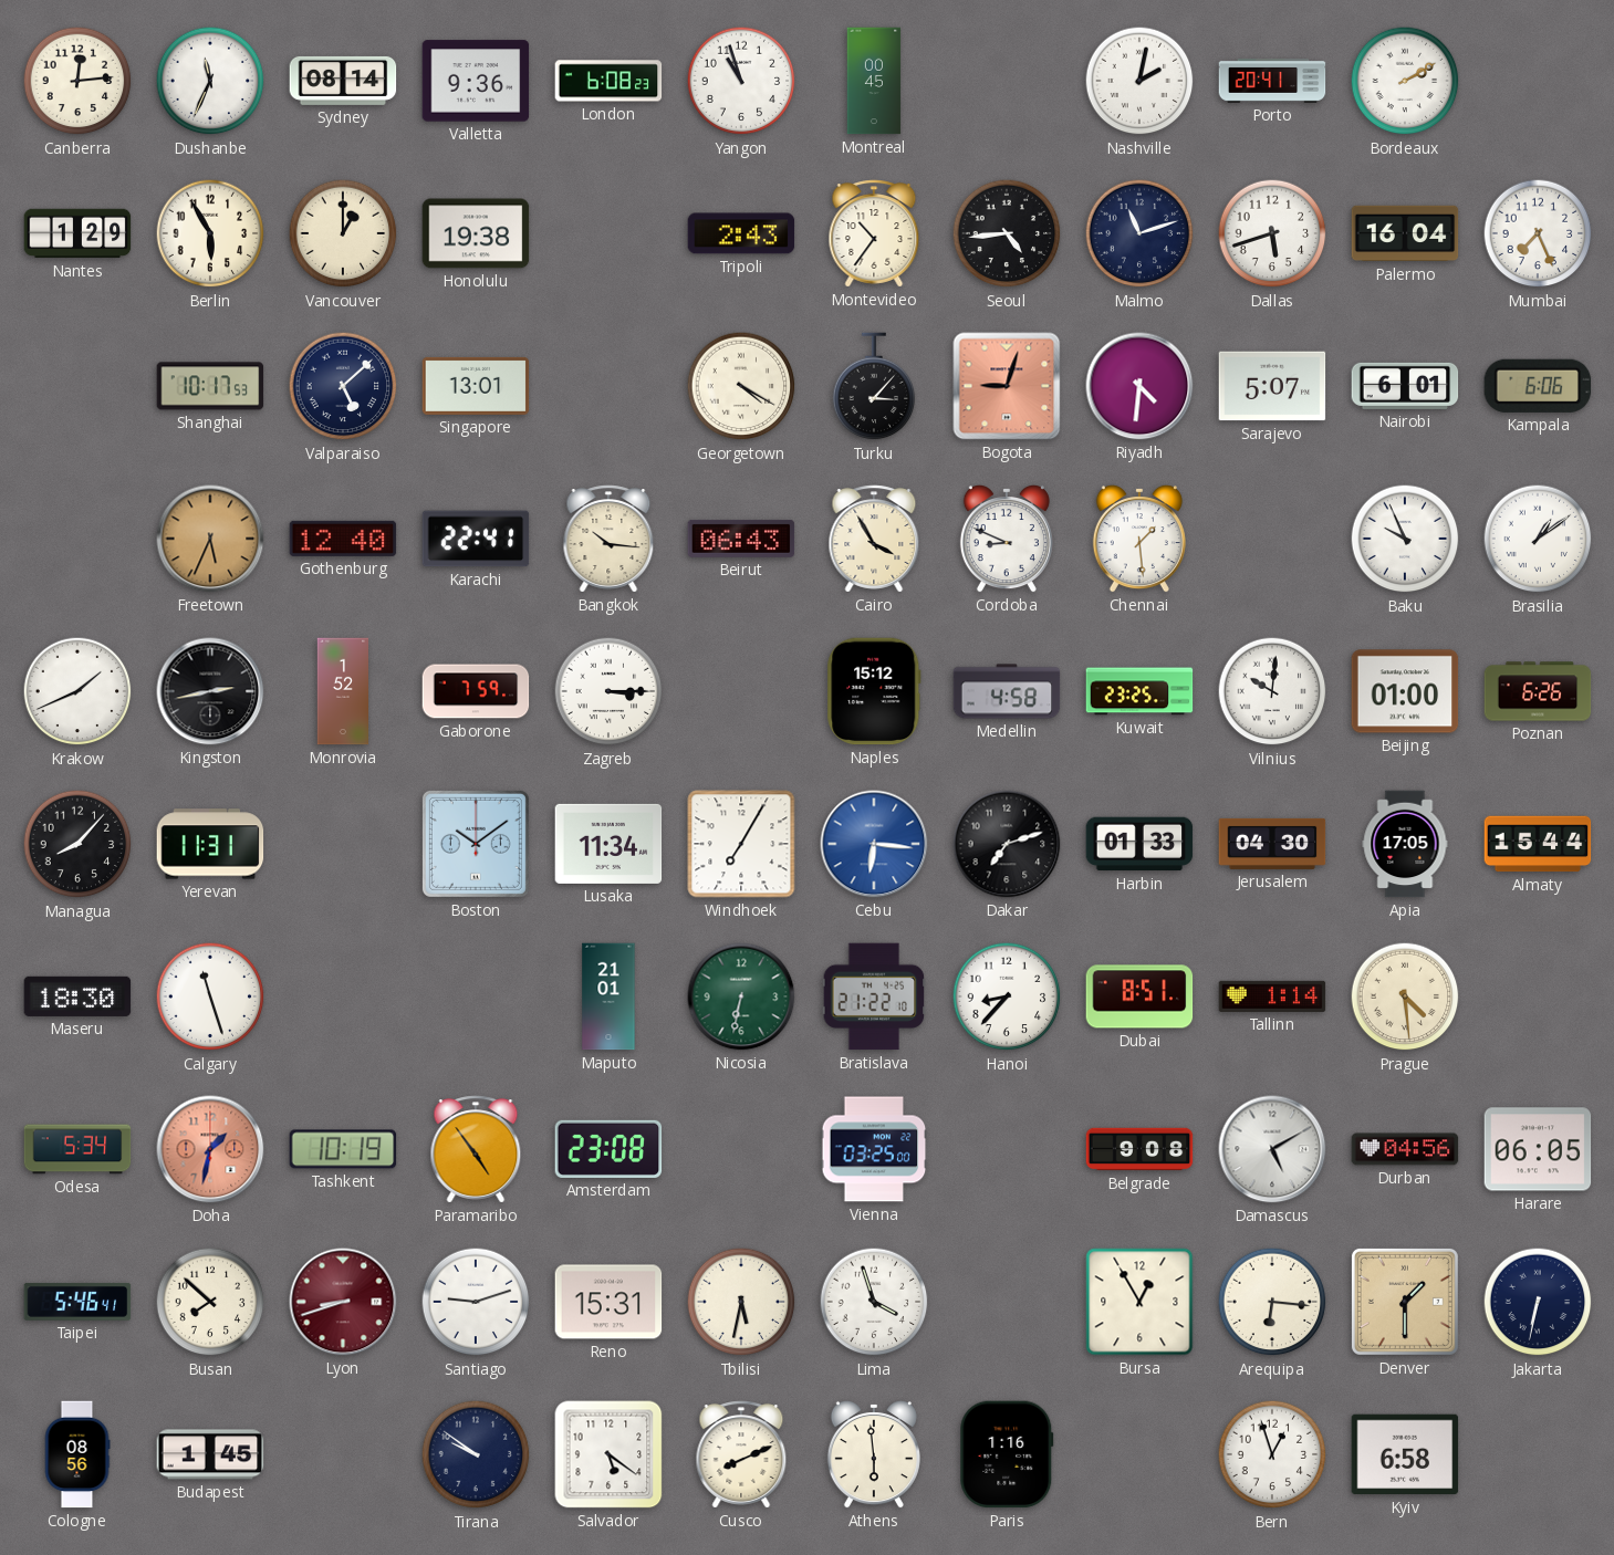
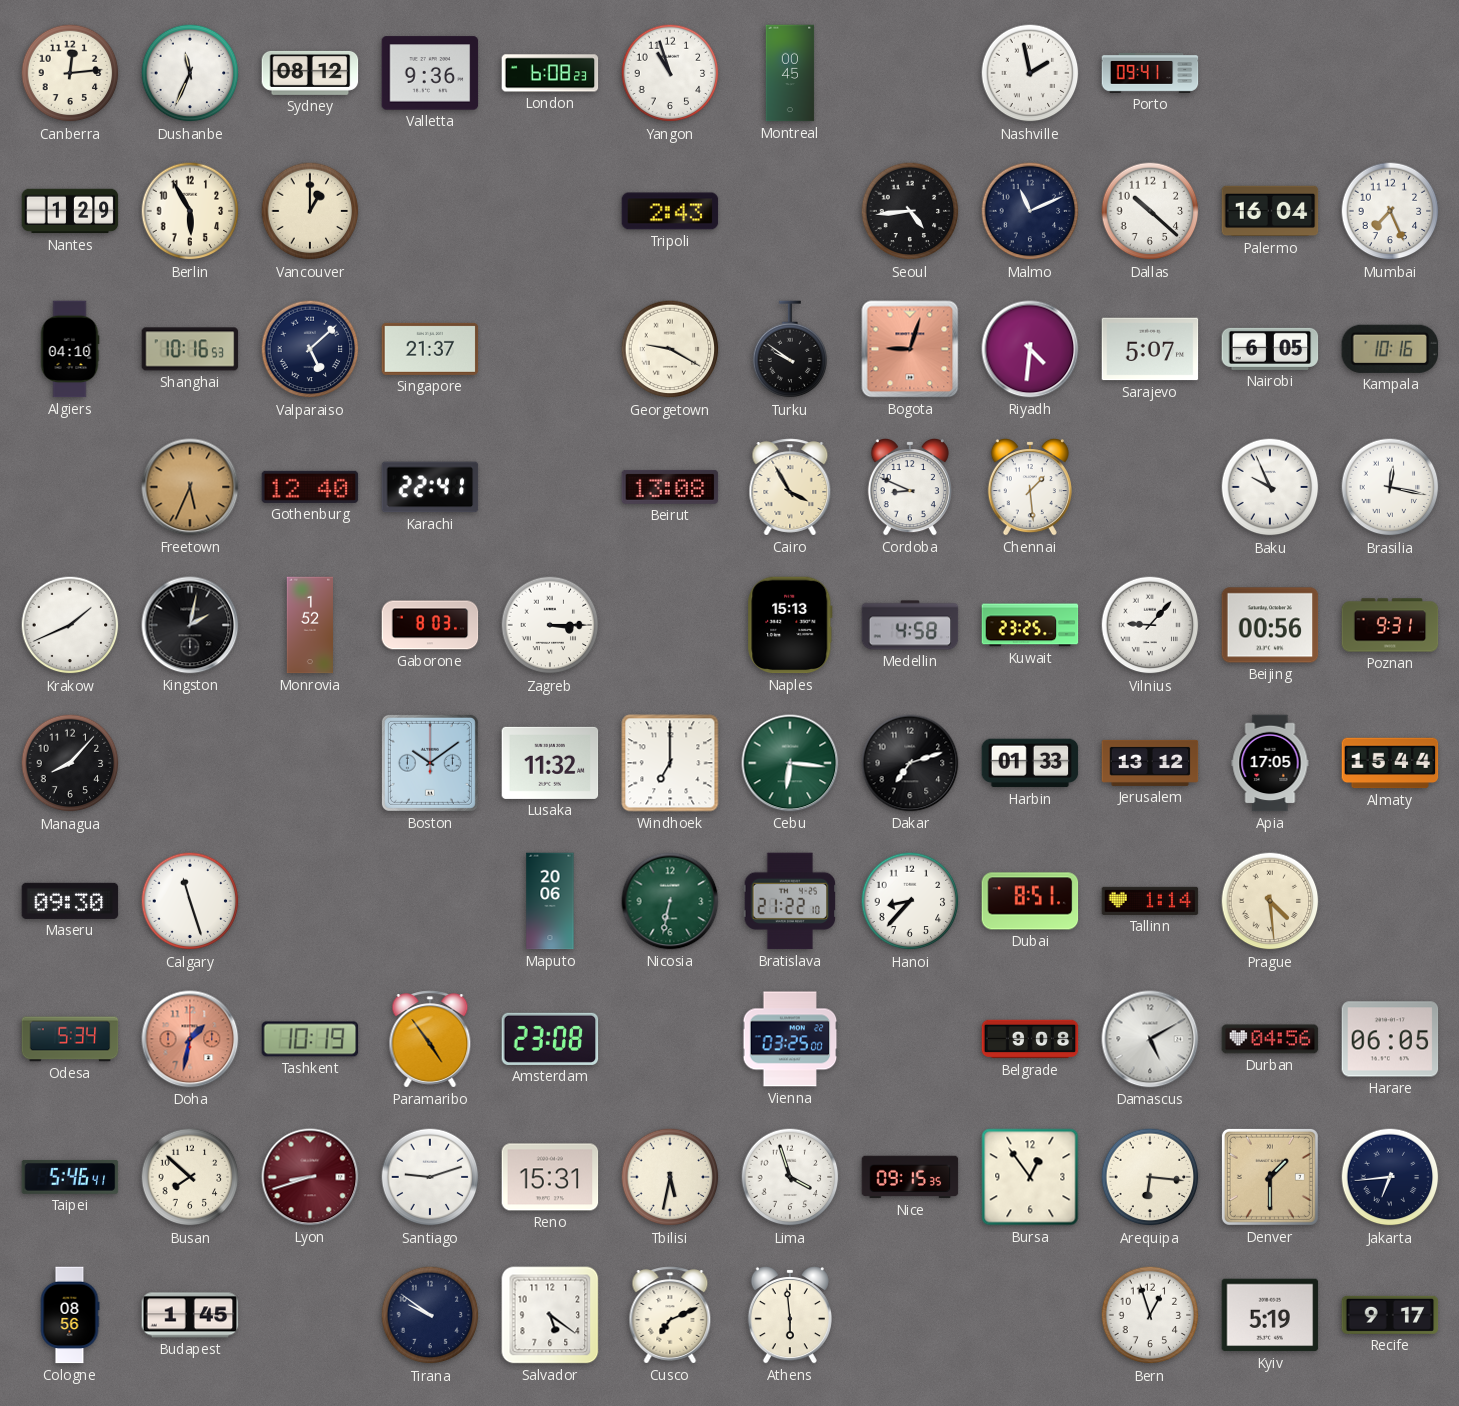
Sydney: 08:14 -> 08:12
Nashville: 2:02 -> 1:58
Porto: 20:41 -> 09:41
Bordeaux: 2:10 -> none
Honolulu: 19:38 -> none
Montevideo: 10:36 -> none
Malmo: 11:12 -> 11:11
Dallas: 5:42 -> 10:22
Algiers: none -> 04:10
Shanghai: 10:17 -> 10:16
Singapore: 13:01 -> 21:37
Georgetown: 4:20 -> 9:20
Turku: 3:07 -> 9:51
Nairobi: 6:01 -> 6:05
Kampala: 6:06 -> 10:16
Bangkok: 10:16 -> none
Beirut: 06:43 -> 13:08
Brasilia: 1:09 -> 12:17
Kingston: 2:43 -> 2:02
Gaborone: 7:59 -> 8:03
Naples: 15:12 -> 15:13
Vilnius: 10:01 -> 9:07
Beijing: 01:00 -> 00:56
Poznan: 6:26 -> 9:31
Yerevan: 11:31 -> none
Lusaka: 11:34 -> 11:32
Windhoek: 7:05 -> 7:00
Cebu dial: blue -> green
Jerusalem: 04:30 -> 13:12
Maseru: 18:30 -> 09:30
Maputo: 21:01 -> 20:06
Nice: none -> 09:15
Bursa: 12:55 -> 12:54
Jakarta: 6:32 -> 6:44
Cusco: 8:11 -> 7:11
Paris: 1:16 -> none
Kyiv: 6:58 -> 5:19
Recife: none -> 9:17
